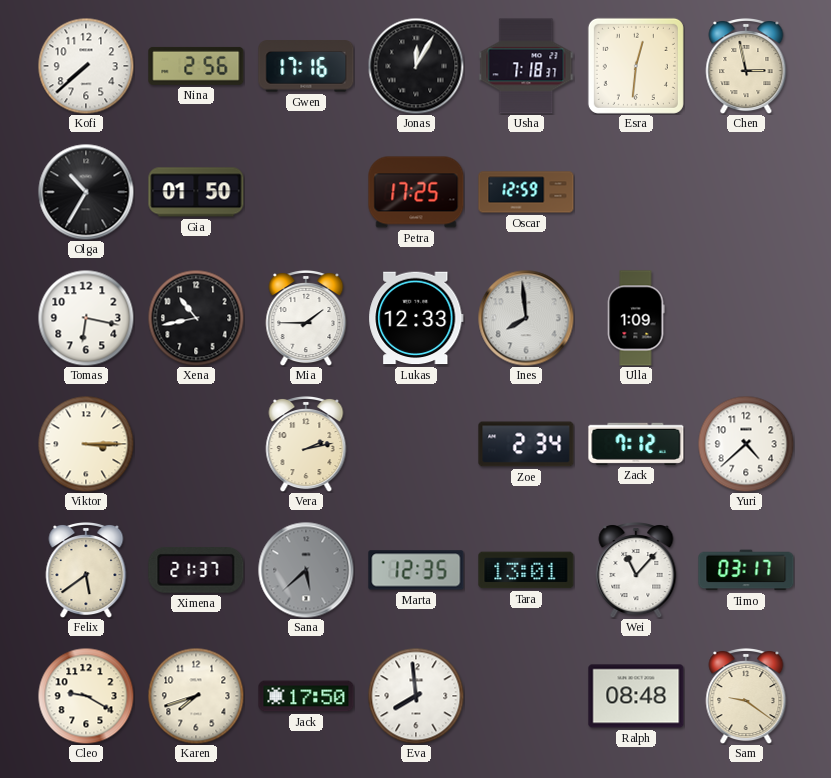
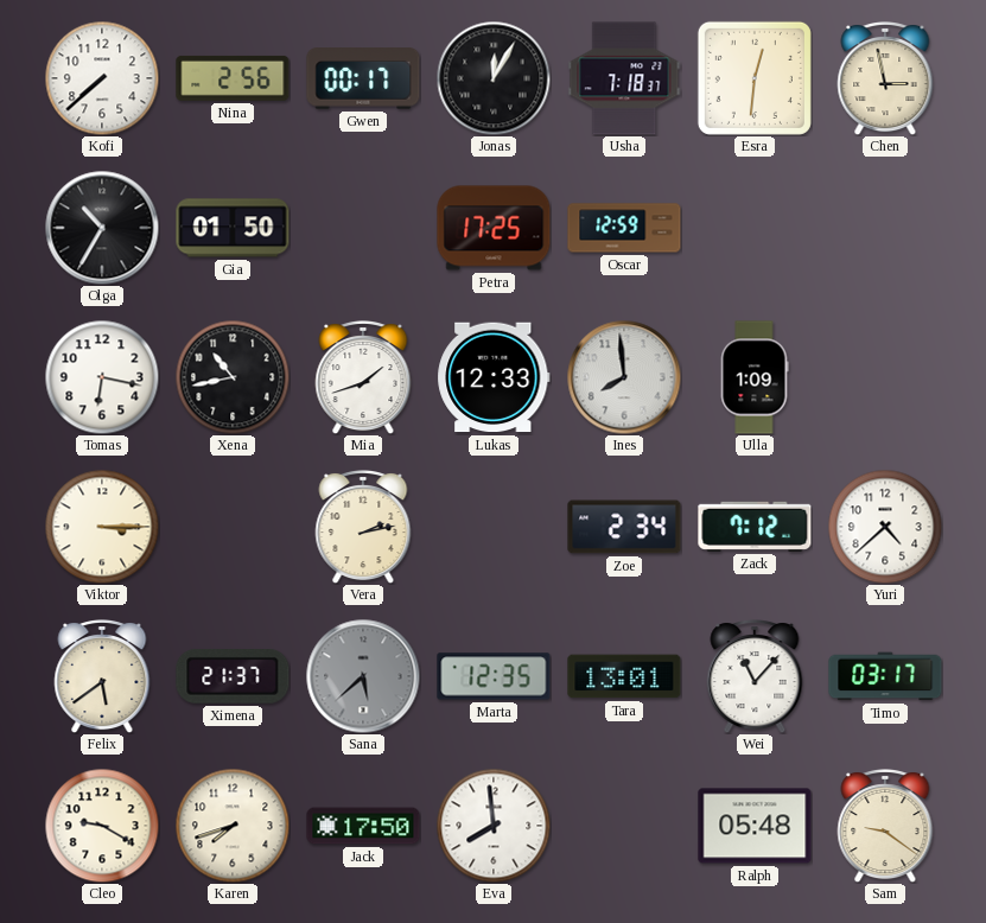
Gwen: 17:16 -> 00:17
Mia: 1:45 -> 1:42
Ralph: 08:48 -> 05:48
